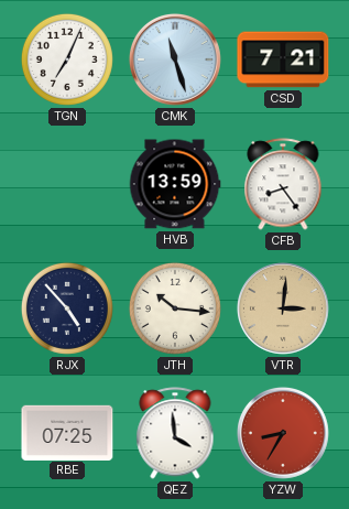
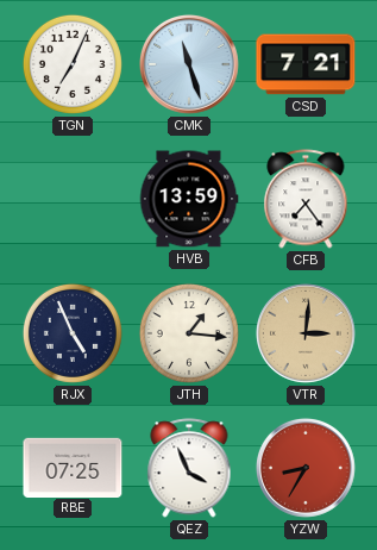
CFB: 8:24 -> 7:24
RJX: 4:53 -> 4:56
JTH: 10:16 -> 1:16
QEZ: 3:59 -> 3:56
